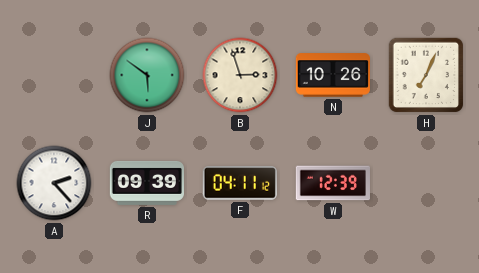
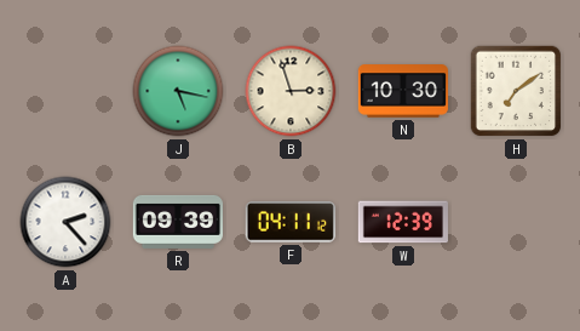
J: 5:51 -> 5:17
N: 10:26 -> 10:30
H: 7:04 -> 7:09
